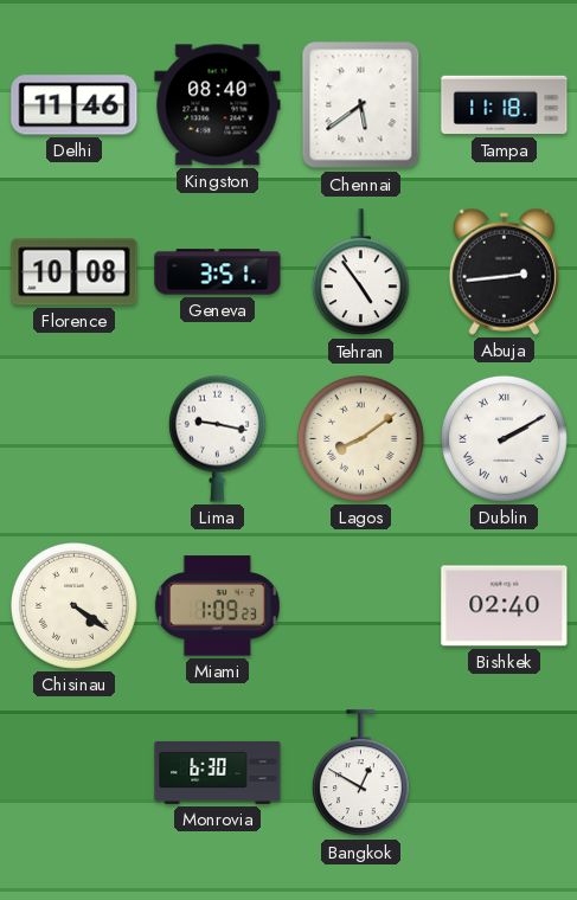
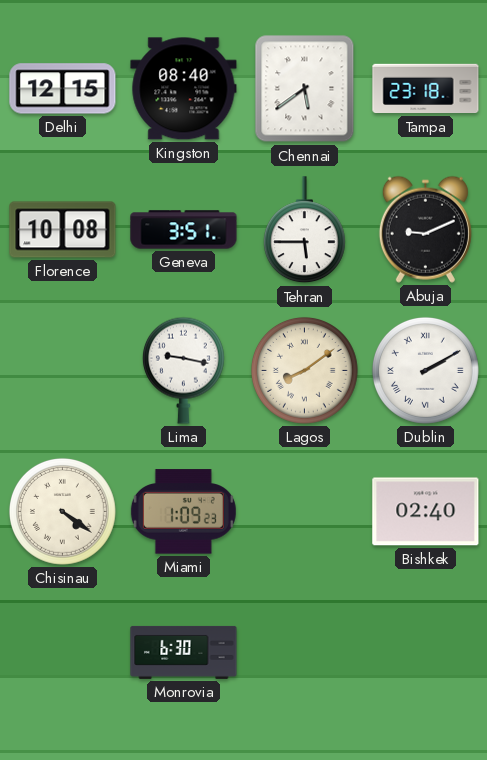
Delhi: 11:46 -> 12:15
Tampa: 11:18 -> 23:18
Tehran: 4:54 -> 5:45
Abuja: 2:44 -> 9:11
Bangkok: 12:50 -> none
